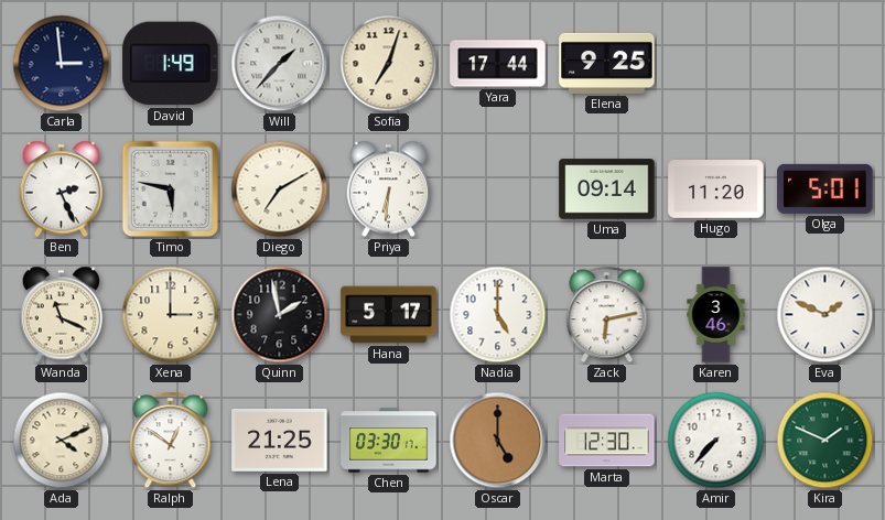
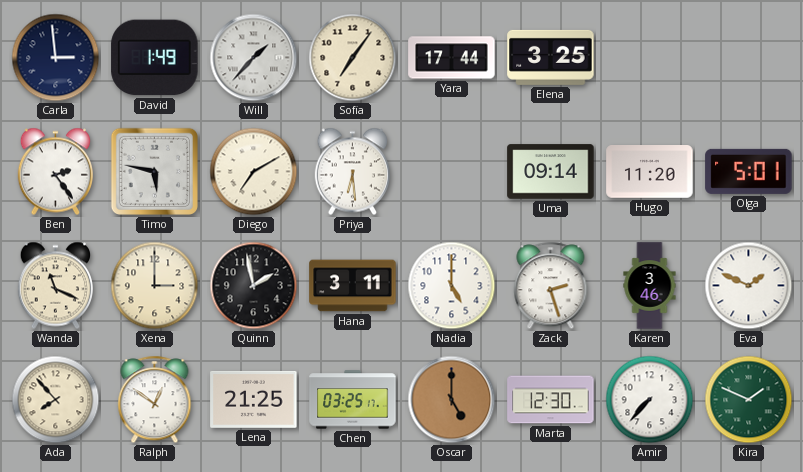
Sofia: 7:03 -> 7:06
Elena: 9:25 -> 3:25
Ben: 2:26 -> 2:24
Priya: 6:31 -> 6:29
Hana: 5:17 -> 3:11
Zack: 6:13 -> 2:27
Ada: 4:11 -> 7:53
Chen: 03:30 -> 03:25
